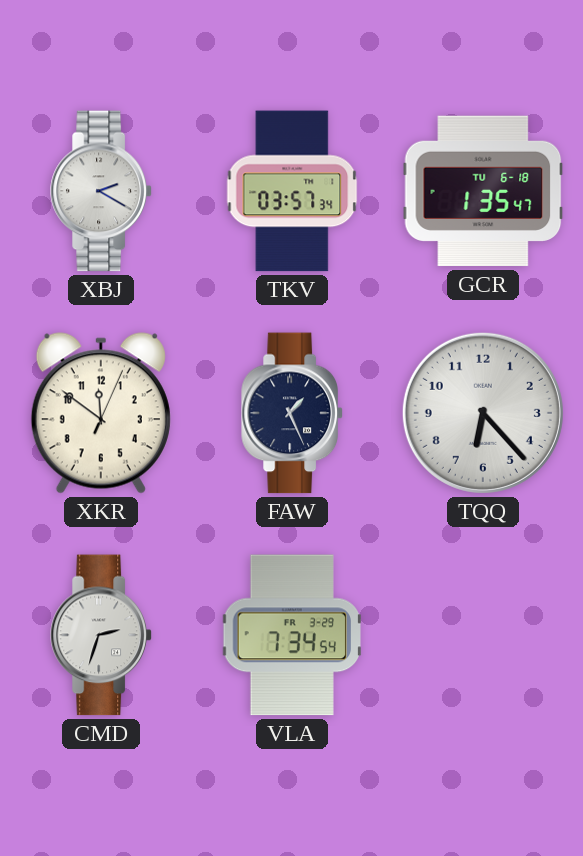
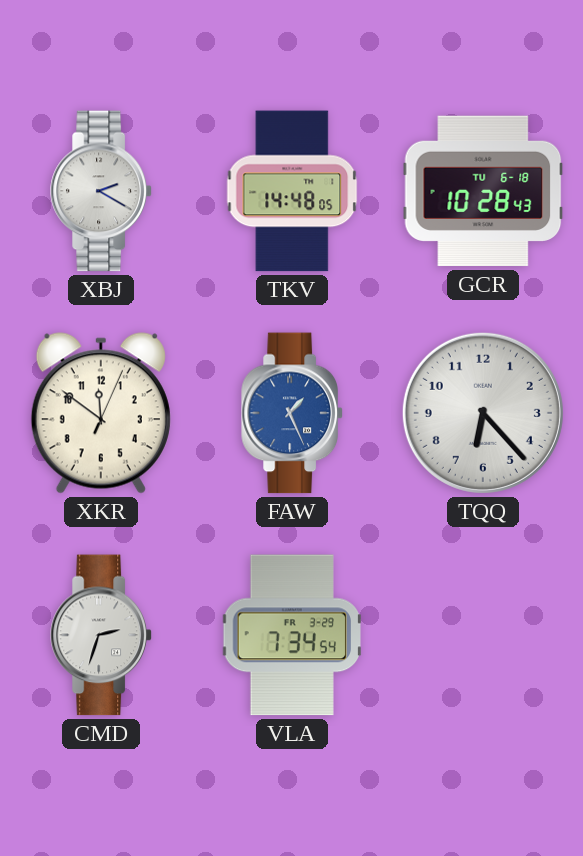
TKV: 03:57 -> 14:48
GCR: 1:35 -> 10:28
FAW dial: navy -> blue
